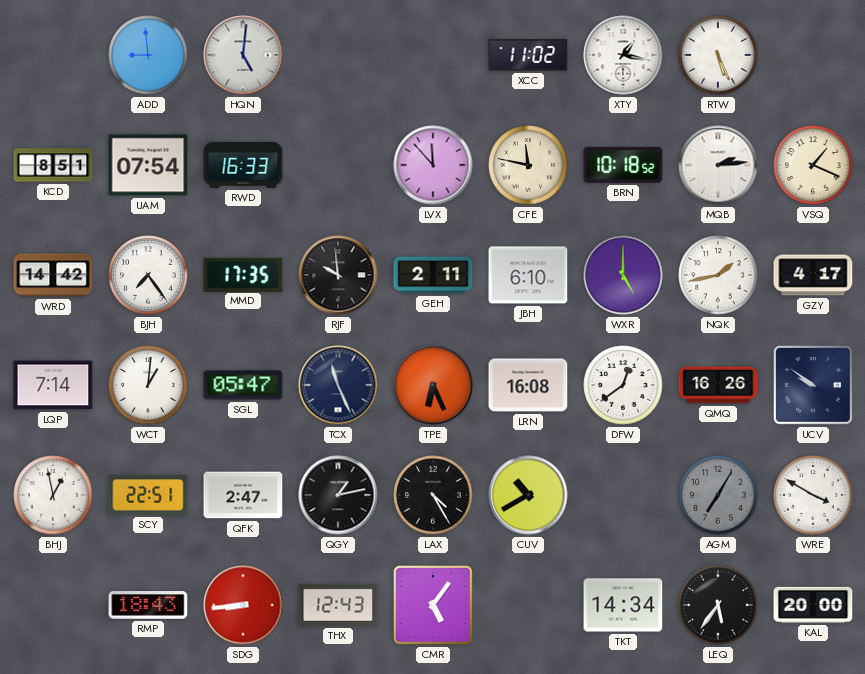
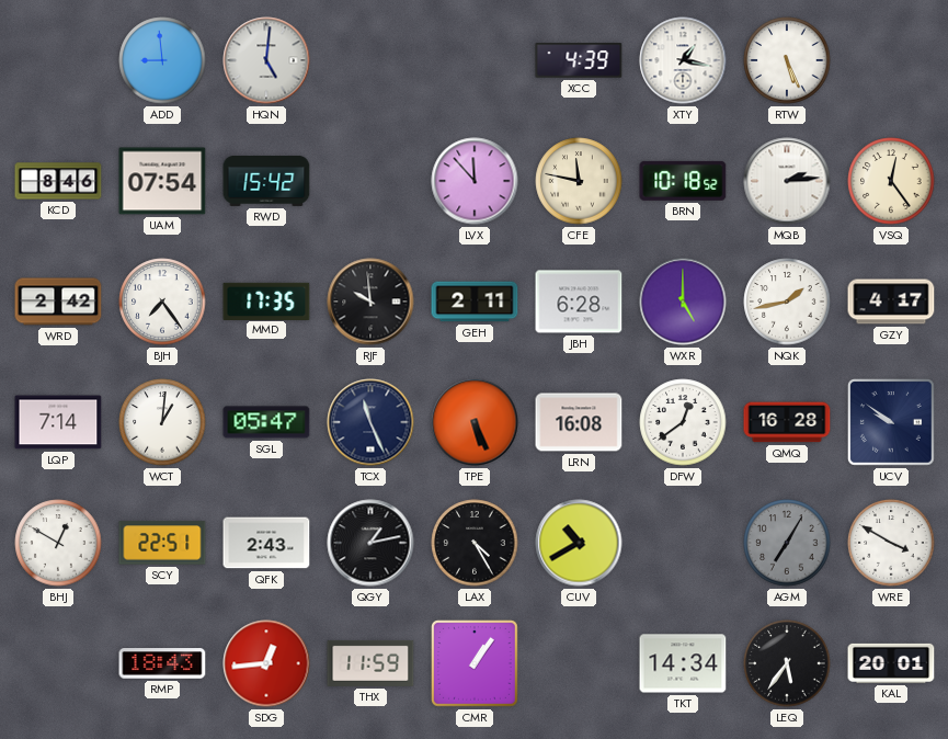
XCC: 11:02 -> 4:39
KCD: 8:51 -> 8:46
RWD: 16:33 -> 15:42
VSQ: 1:19 -> 12:24
WRD: 14:42 -> 2:42
JBH: 6:10 -> 6:28
TPE: 6:26 -> 5:26
QMQ: 16:26 -> 16:28
BHJ: 12:58 -> 12:50
QFK: 2:47 -> 2:43
SDG: 8:44 -> 12:44
THX: 12:43 -> 11:59
CMR: 5:06 -> 1:06
KAL: 20:00 -> 20:01
